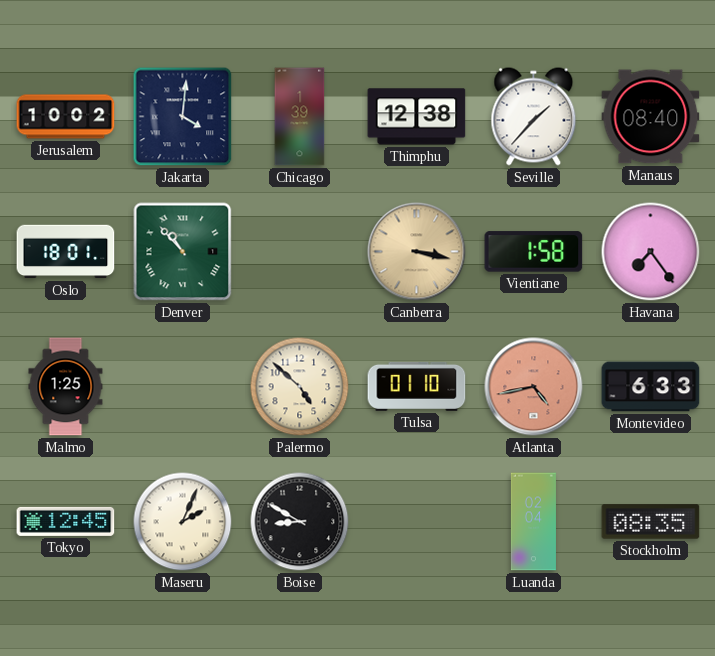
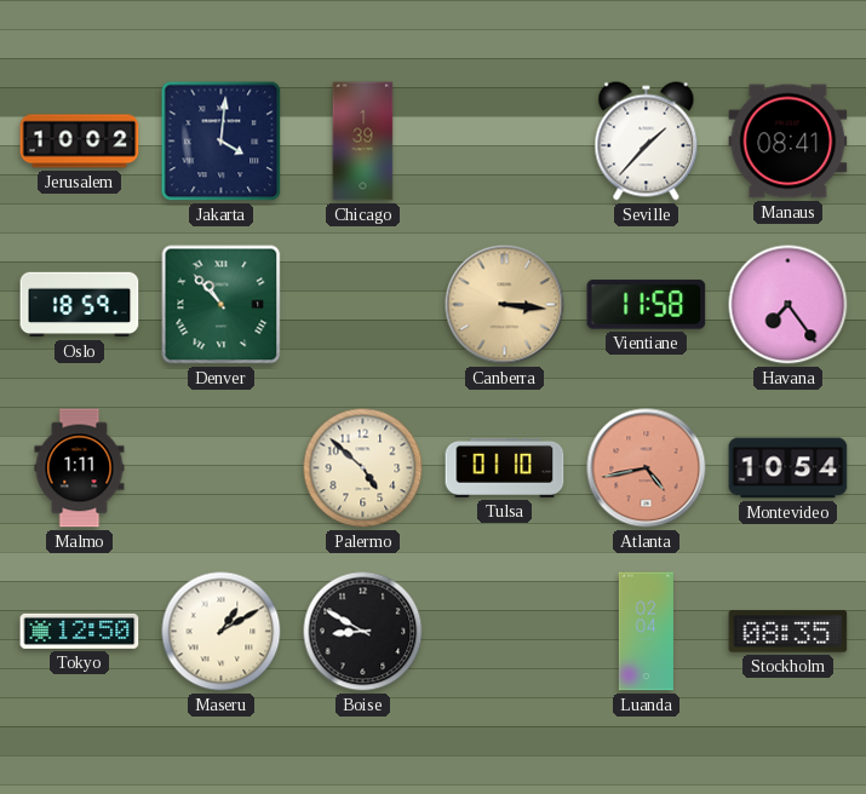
Thimphu: 12:38 -> none
Manaus: 08:40 -> 08:41
Oslo: 18:01 -> 18:59
Canberra: 3:17 -> 3:16
Vientiane: 1:58 -> 11:58
Malmo: 1:25 -> 1:11
Montevideo: 6:33 -> 10:54
Tokyo: 12:45 -> 12:50
Maseru: 2:04 -> 1:10
